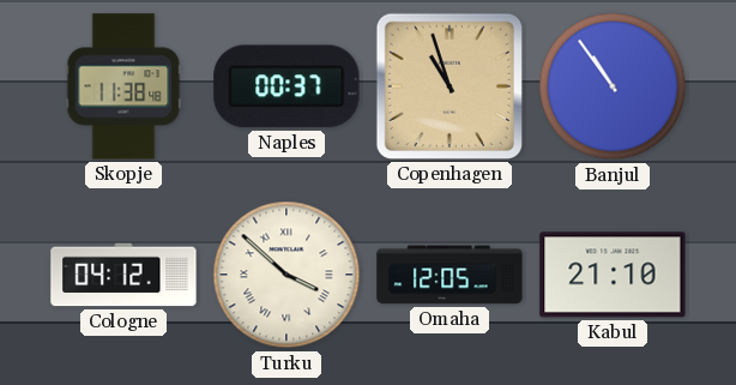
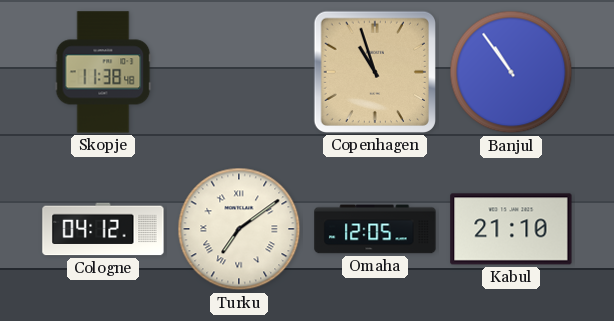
Naples: 00:37 -> none
Turku: 3:52 -> 7:09
